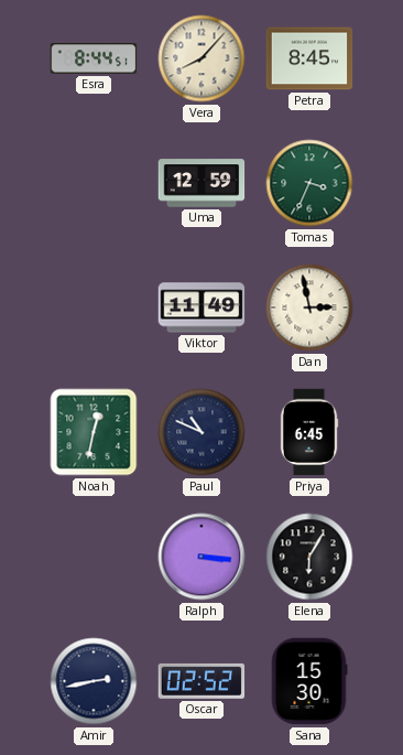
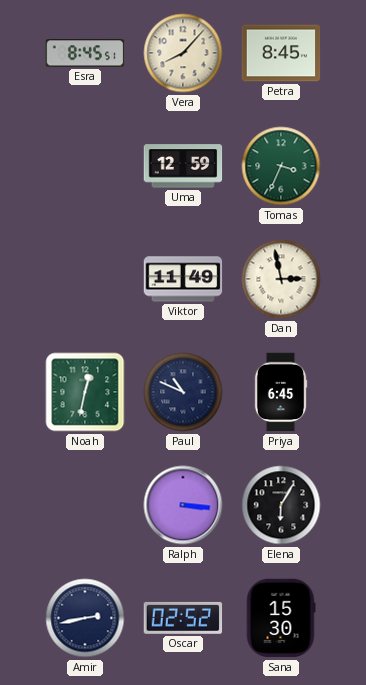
Esra: 8:44 -> 8:45
